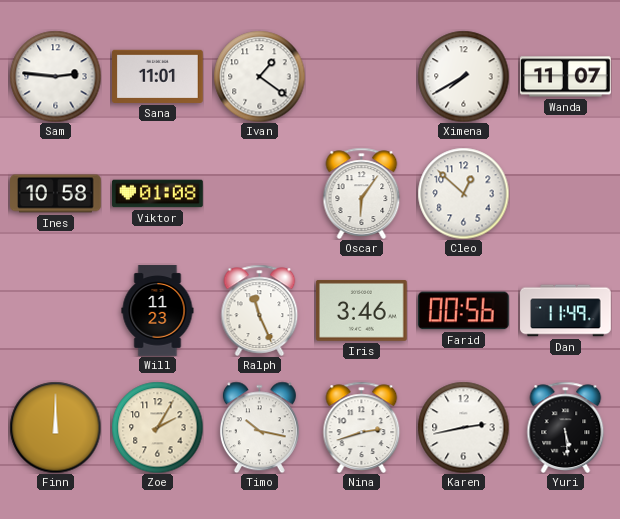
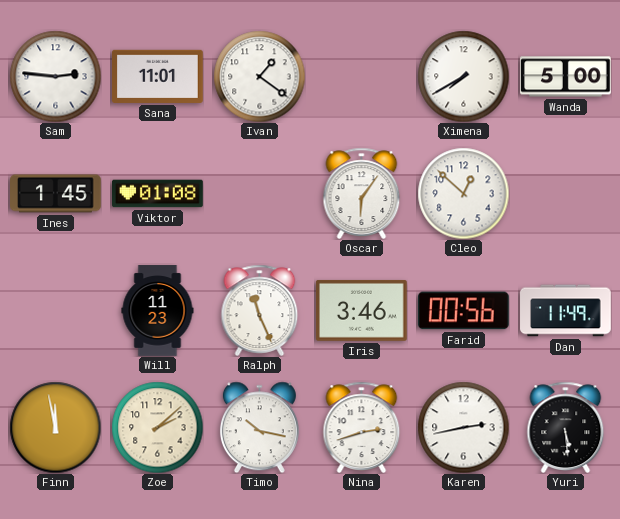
Wanda: 11:07 -> 5:00
Ines: 10:58 -> 1:45
Finn: 12:00 -> 11:58
Zoe: 2:05 -> 2:08
